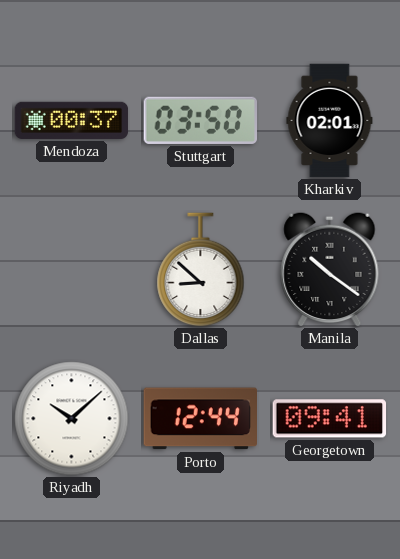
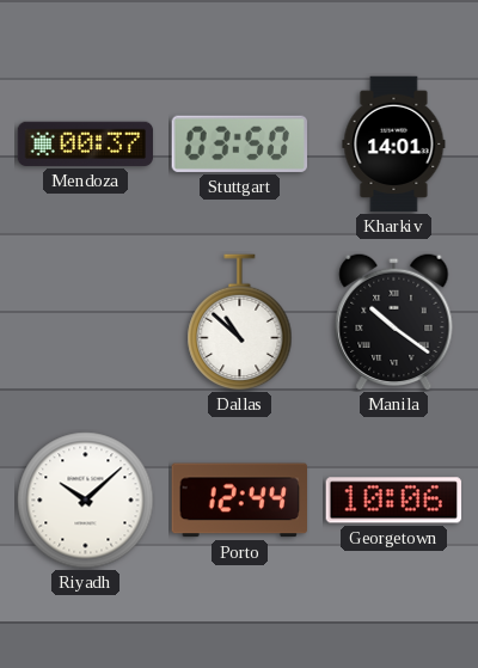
Kharkiv: 02:01 -> 14:01
Dallas: 8:52 -> 10:52
Georgetown: 09:41 -> 10:06
